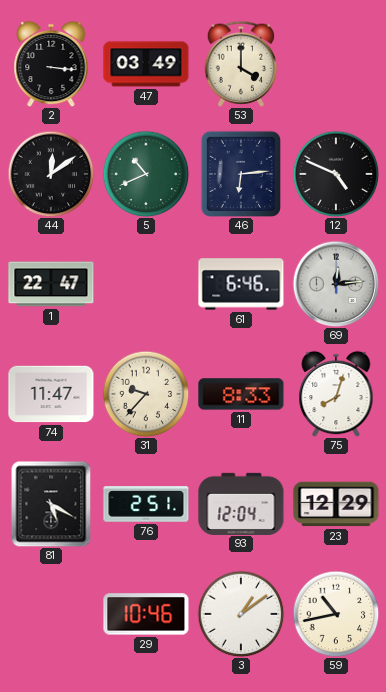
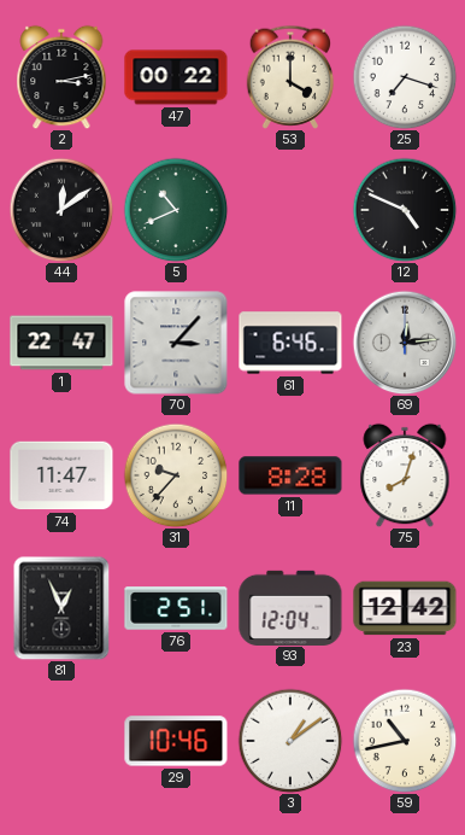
2: 3:16 -> 3:13
47: 03:49 -> 00:22
25: none -> 7:18
46: 6:14 -> none
70: none -> 3:07
11: 8:33 -> 8:28
81: 5:20 -> 12:56
23: 12:29 -> 12:42
